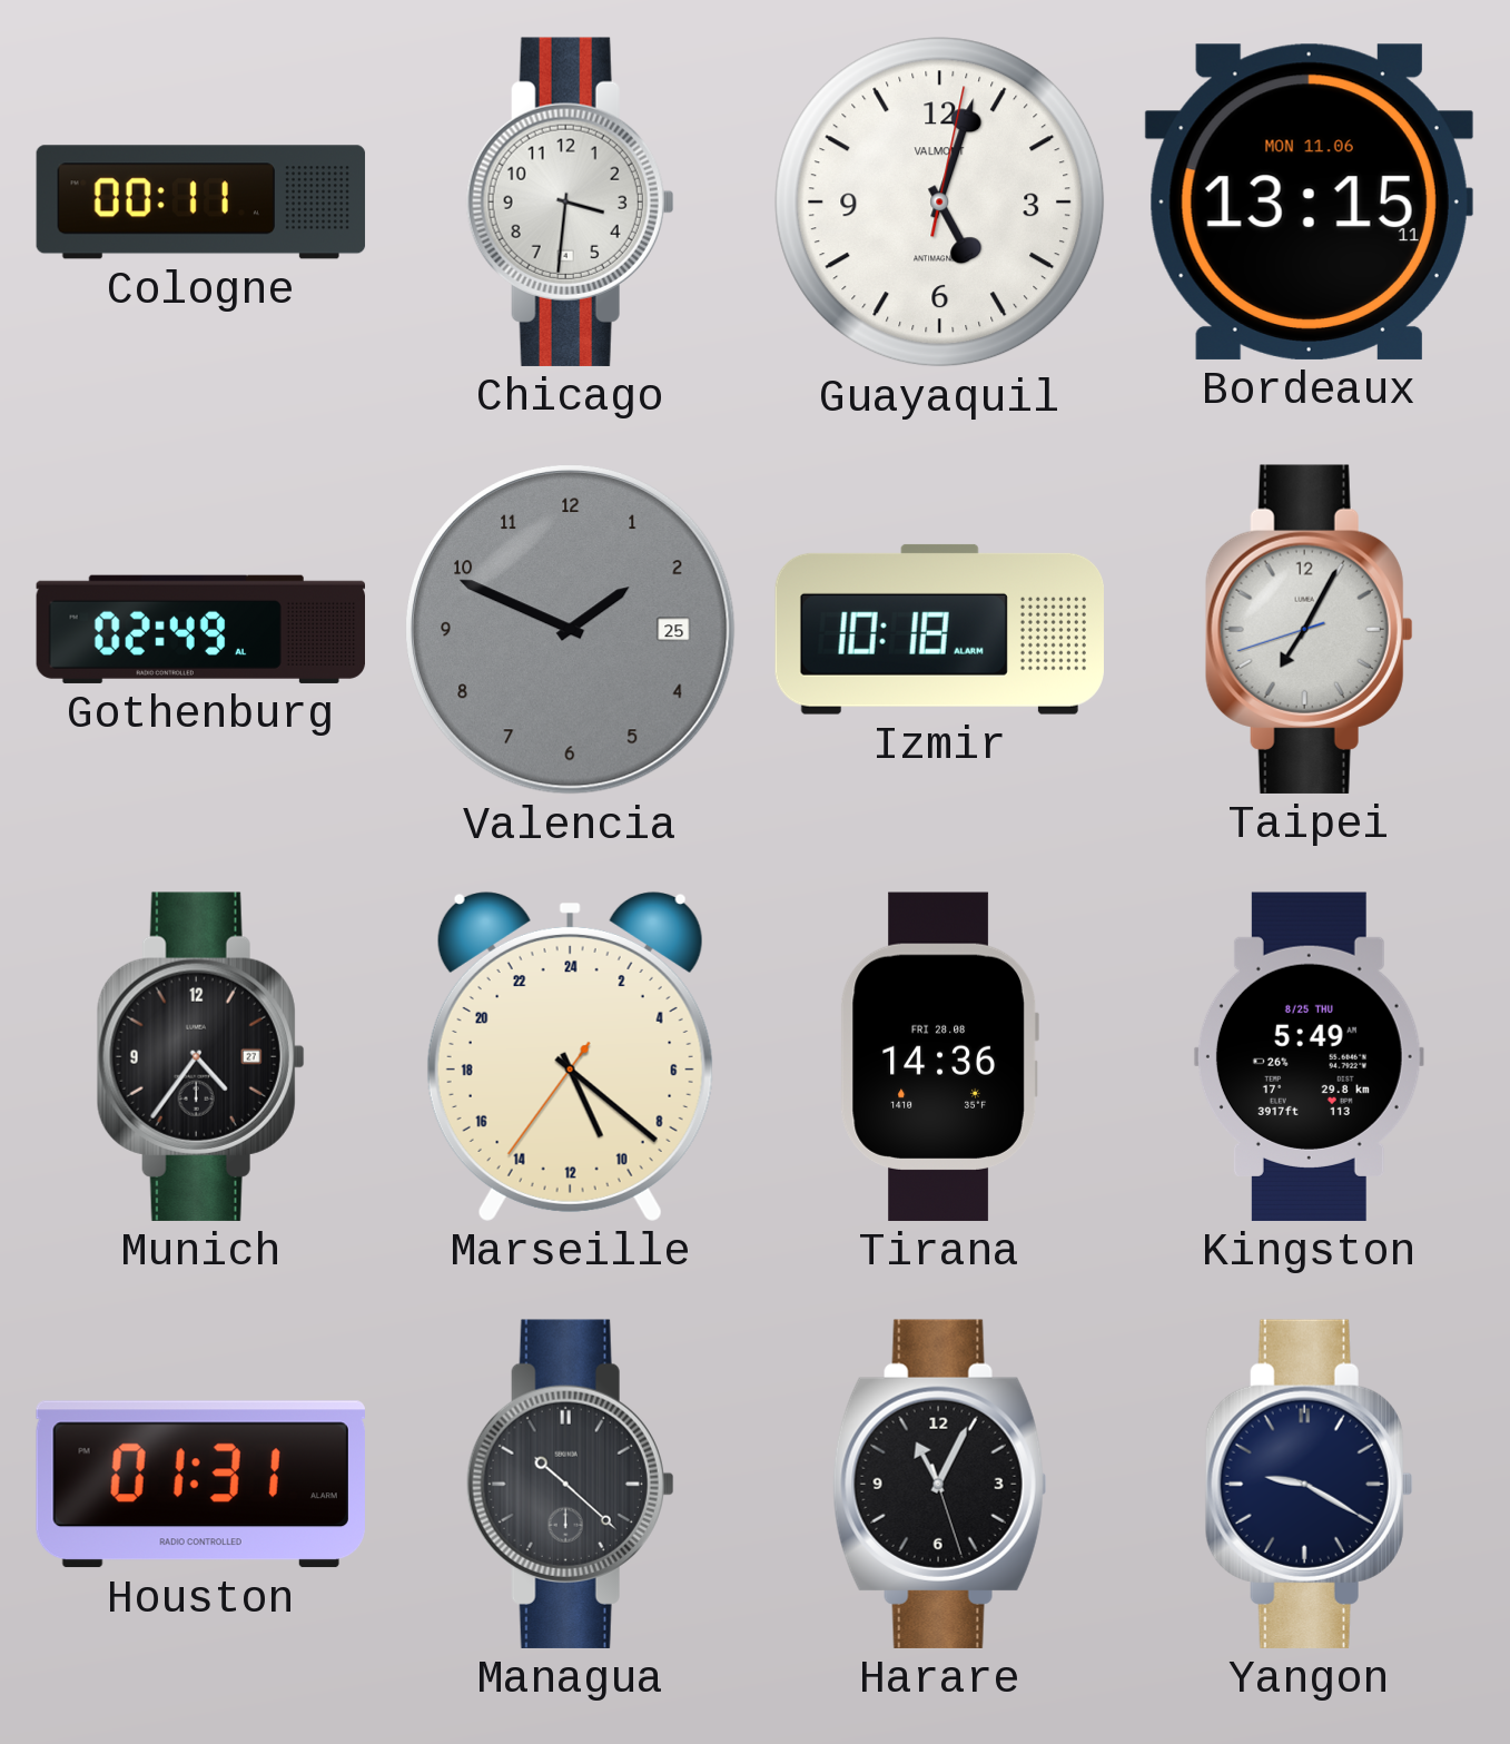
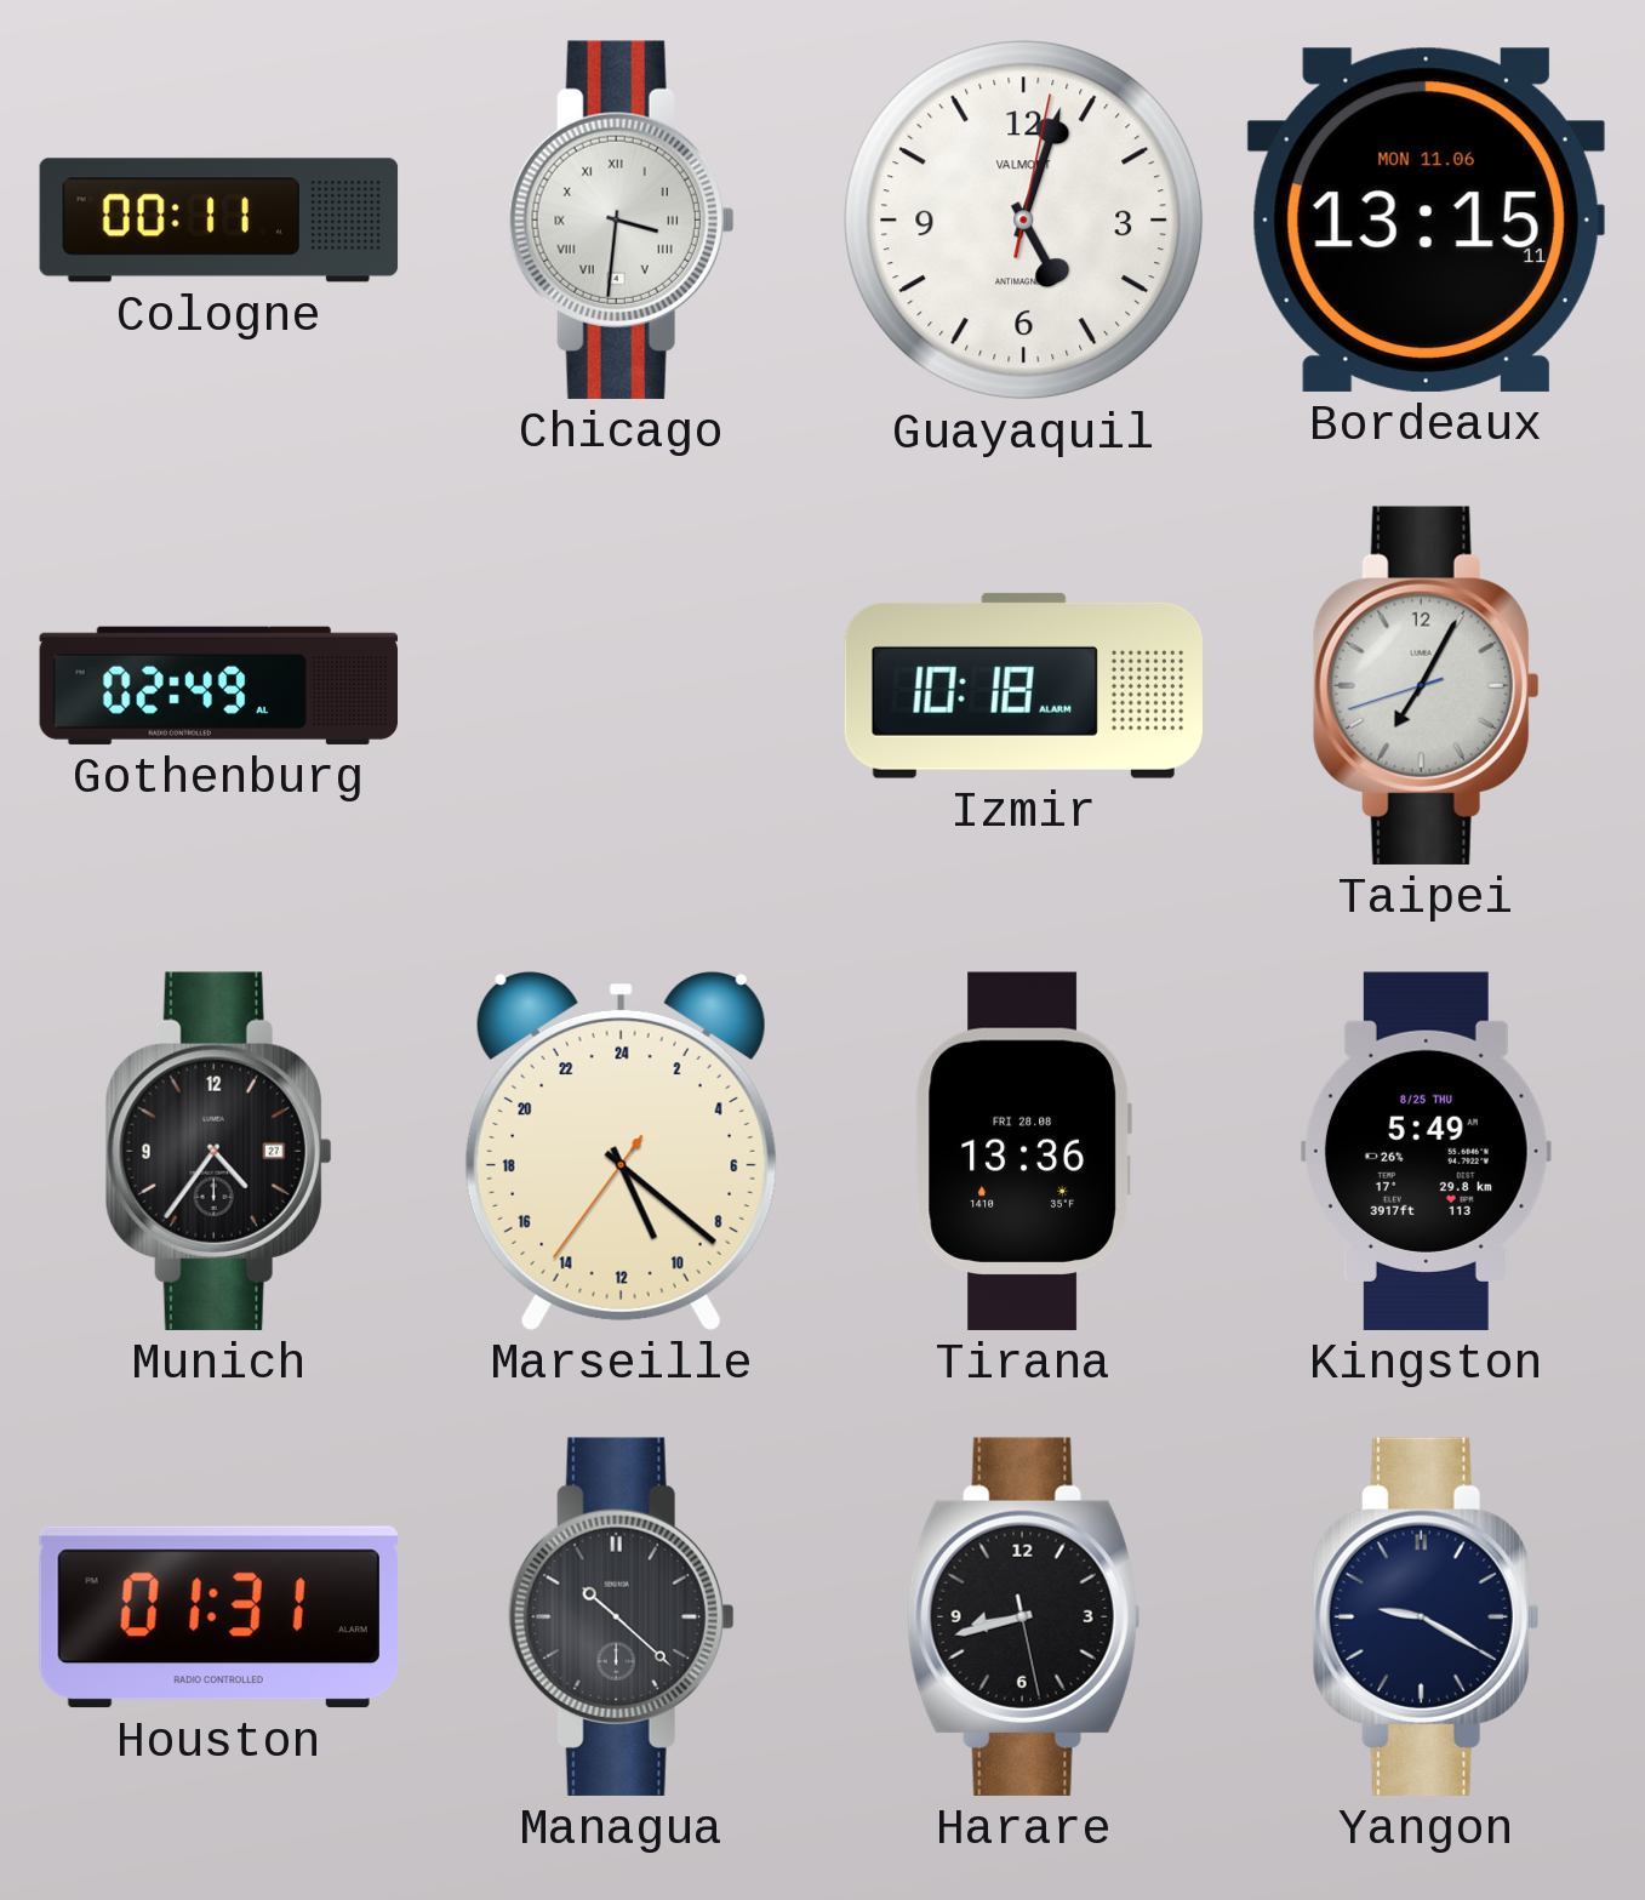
Chicago numerals: Arabic -> Roman
Valencia: 1:49 -> none
Tirana: 14:36 -> 13:36
Harare: 11:04 -> 8:42
